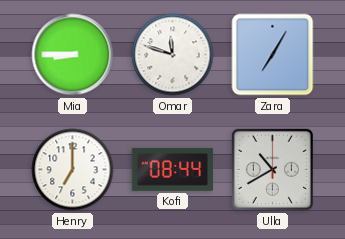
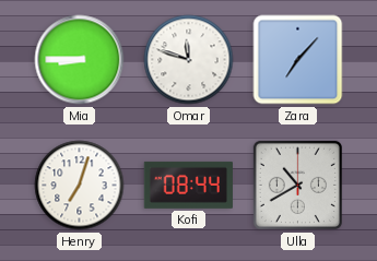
Zara: 7:05 -> 7:07
Henry: 7:00 -> 7:03
